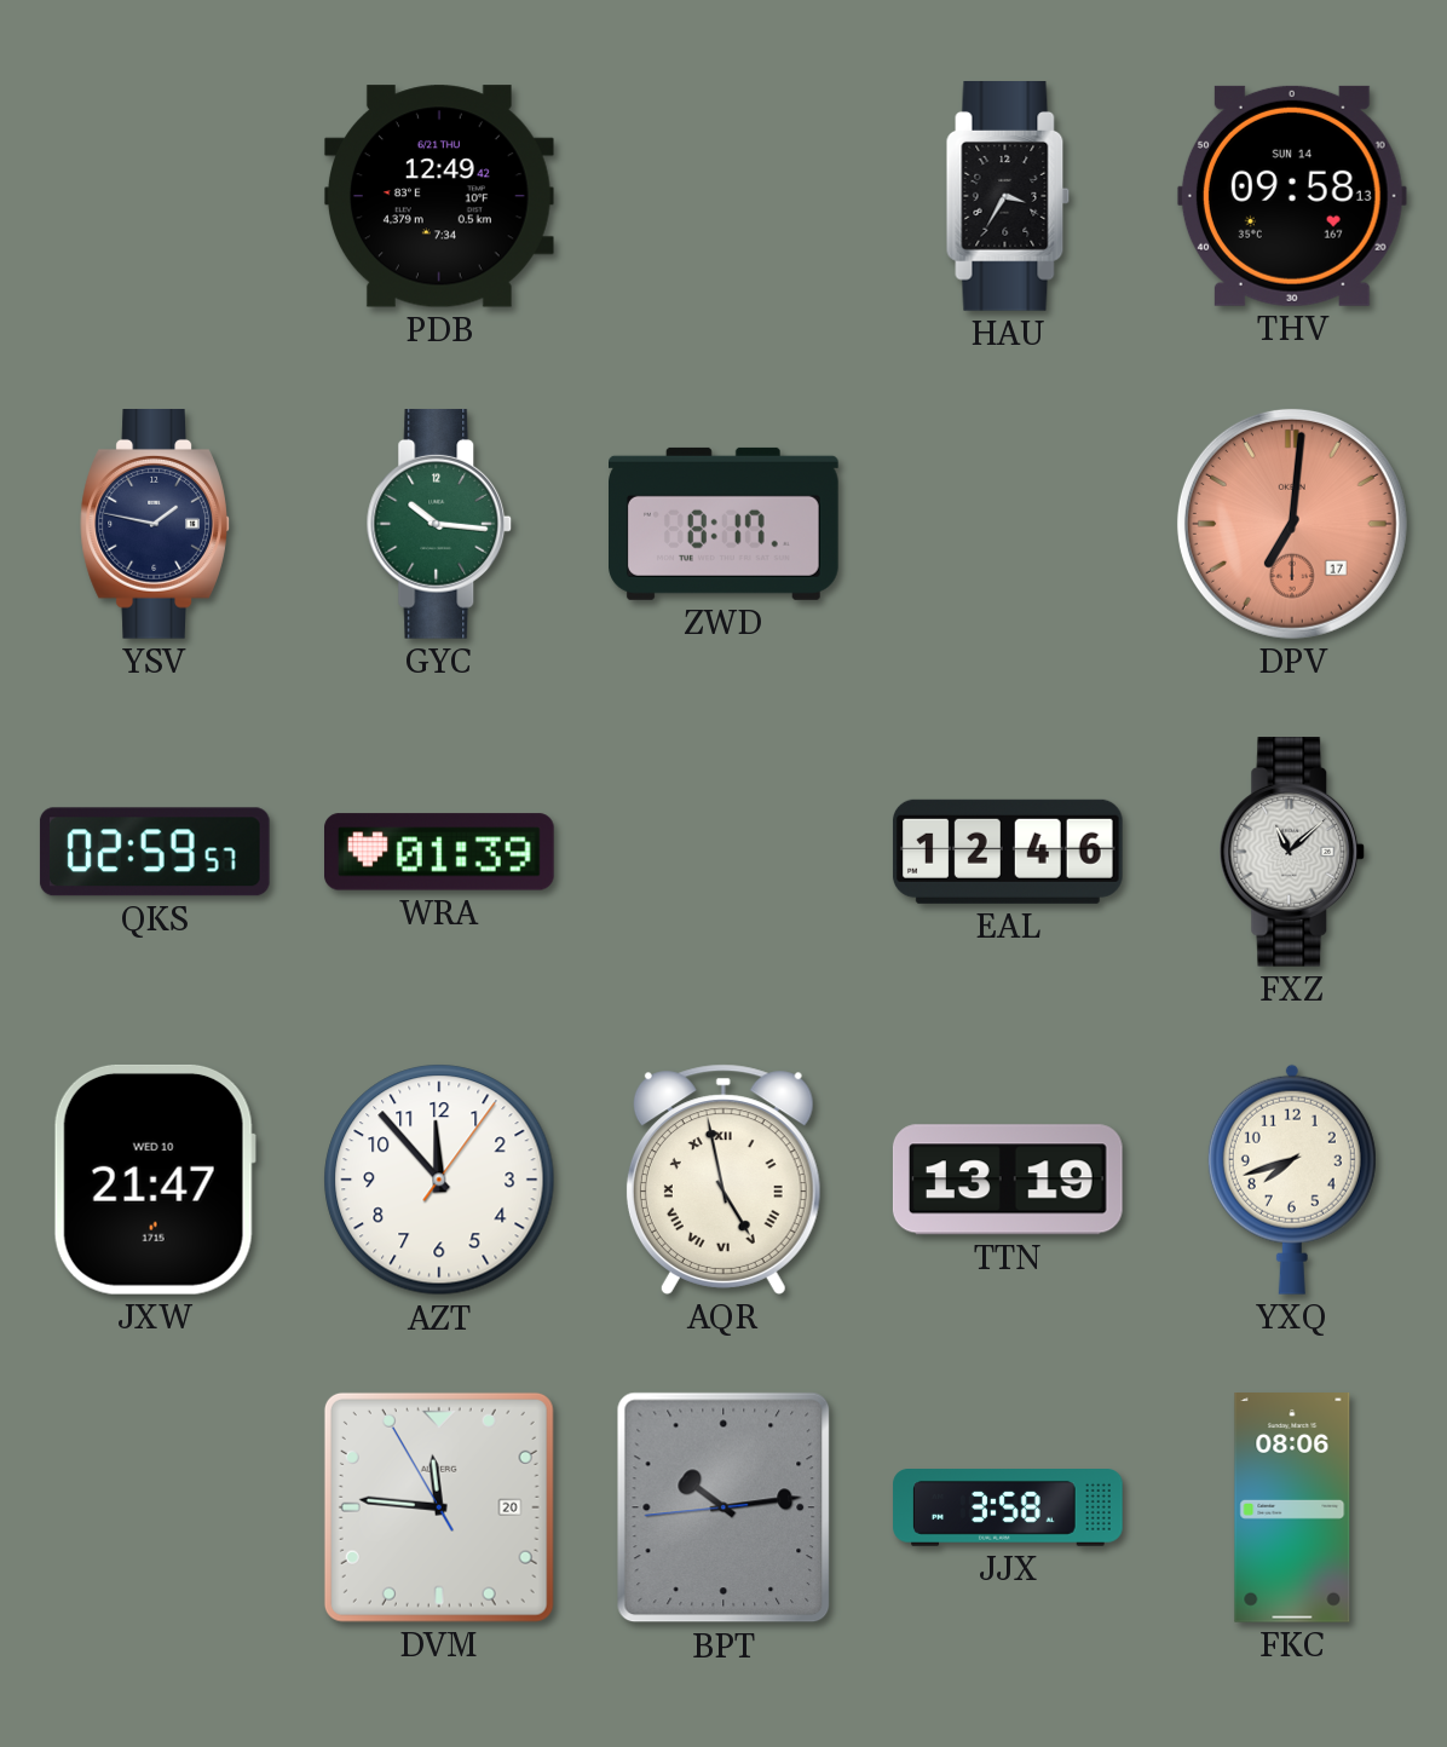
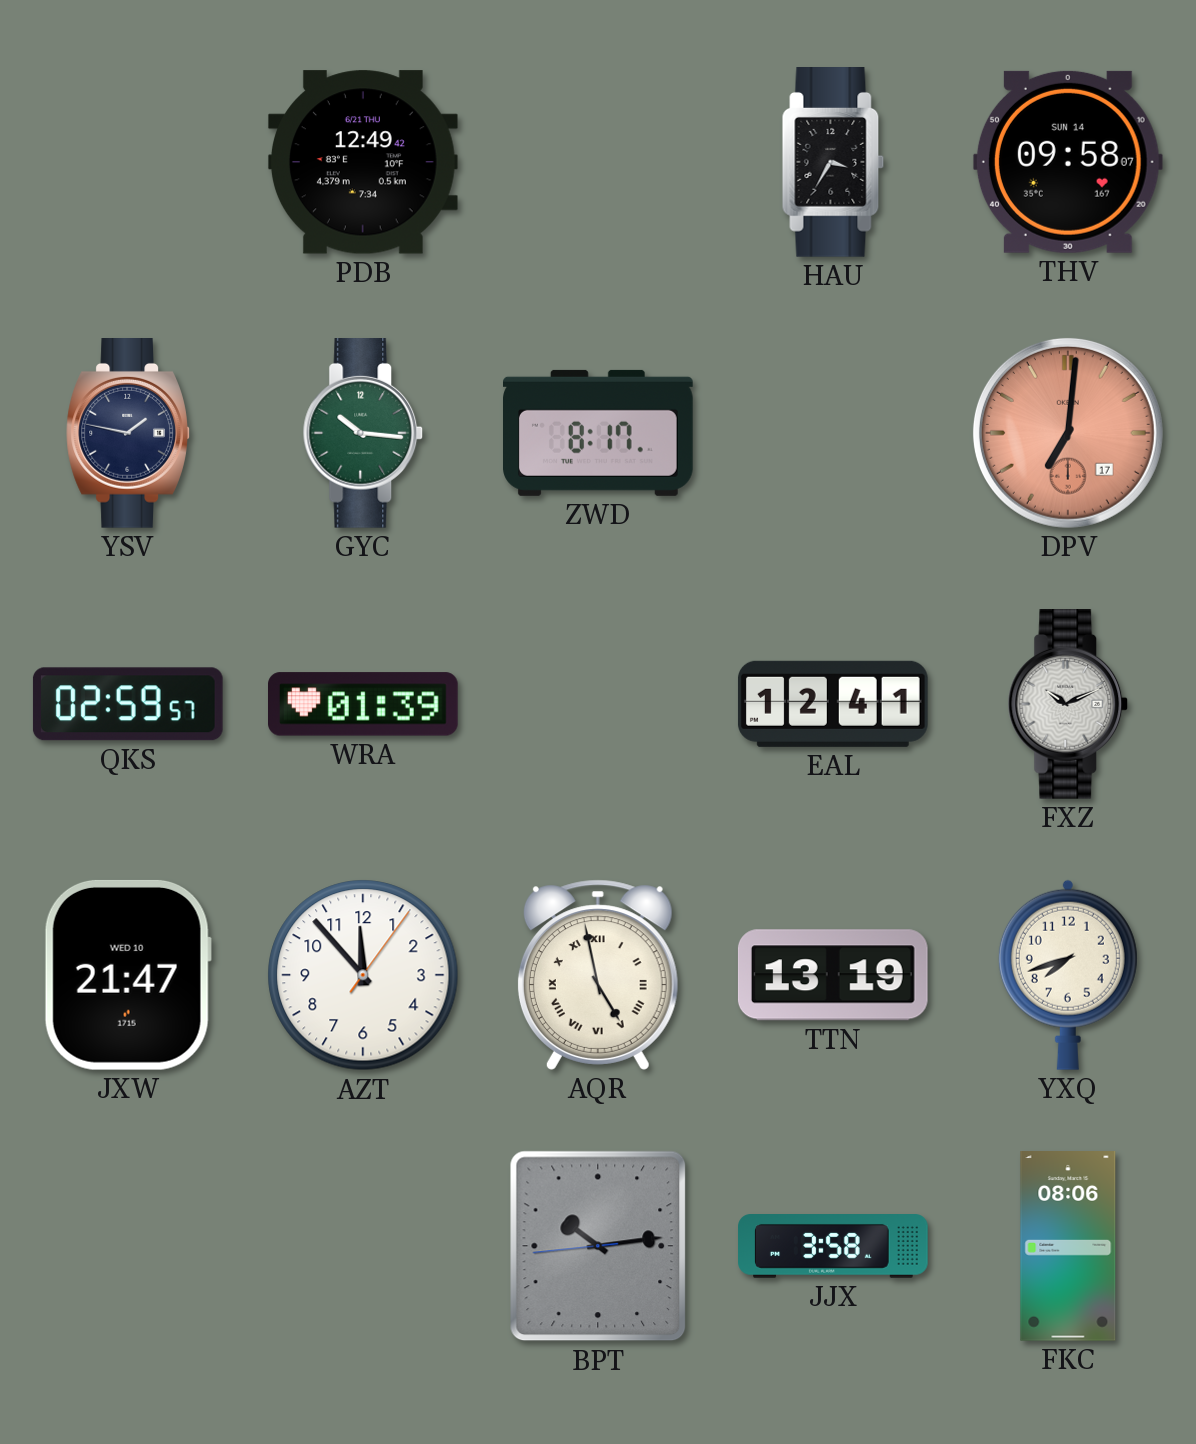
THV: 09:58:13 -> 09:58:07
EAL: 12:46 -> 12:41
FXZ: 11:08 -> 10:11
DVM: 11:45 -> none
